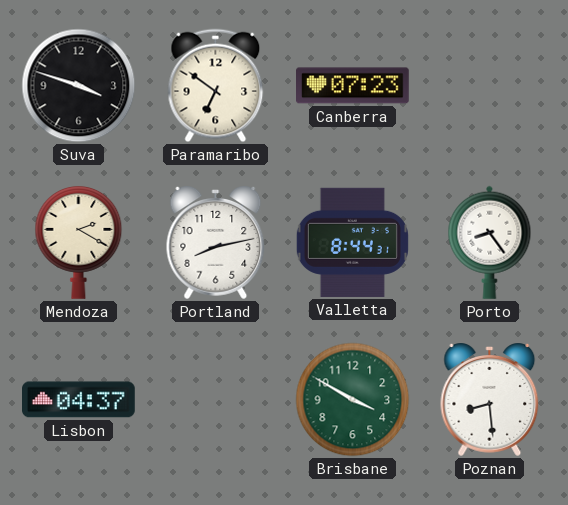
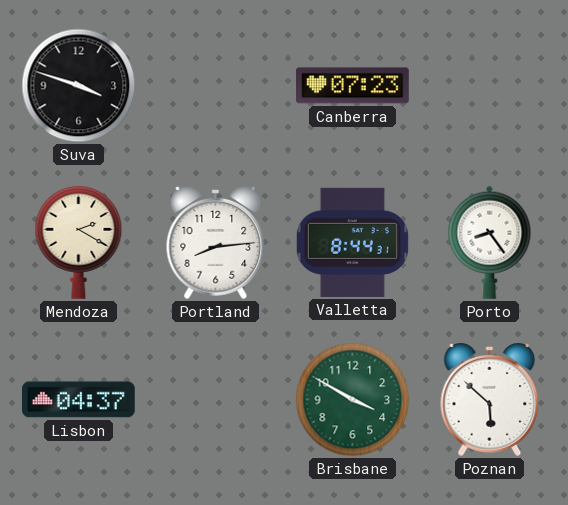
Paramaribo: 6:51 -> none
Portland: 8:13 -> 8:14
Poznan: 8:29 -> 5:52
